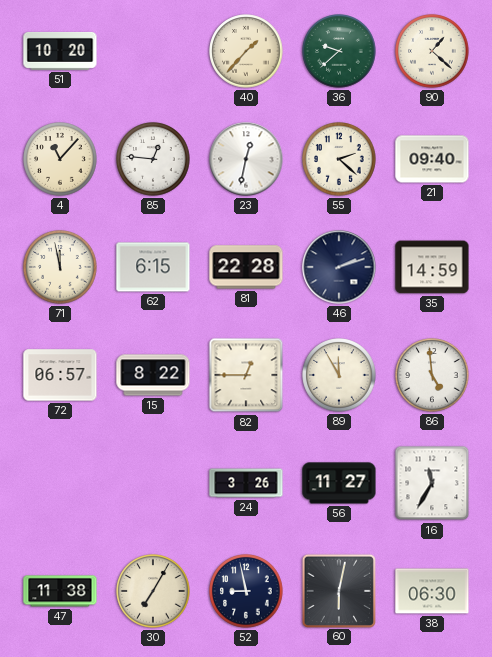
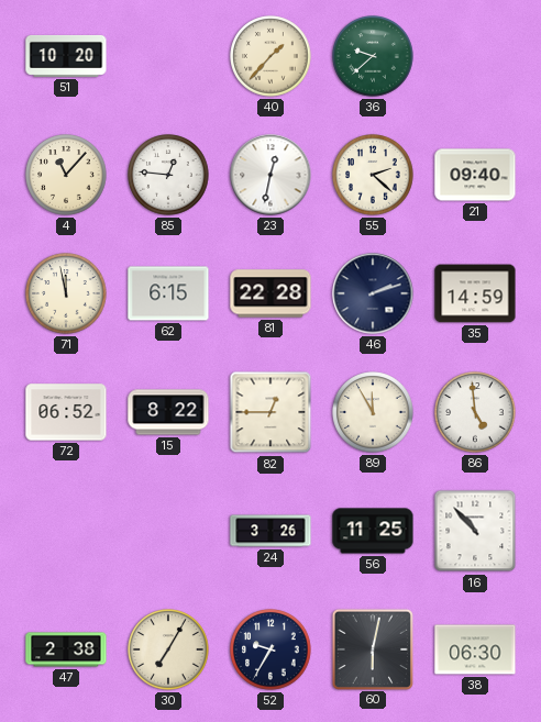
90: 1:22 -> none
72: 06:57 -> 06:52
56: 11:27 -> 11:25
16: 11:35 -> 10:53
47: 11:38 -> 2:38
52: 8:58 -> 9:35
